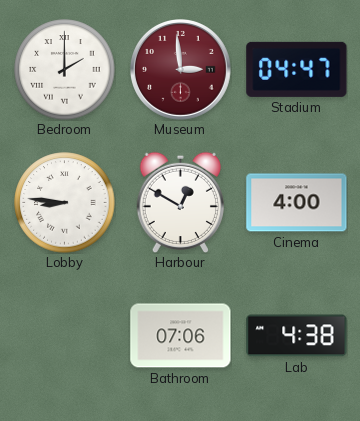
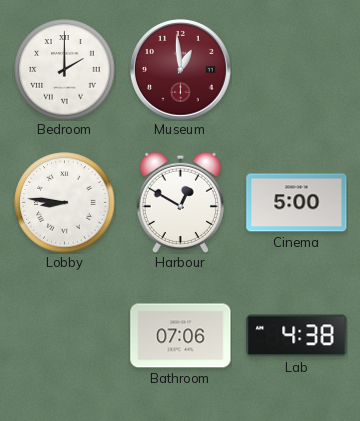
Museum: 2:59 -> 12:59
Stadium: 04:47 -> none
Cinema: 4:00 -> 5:00
